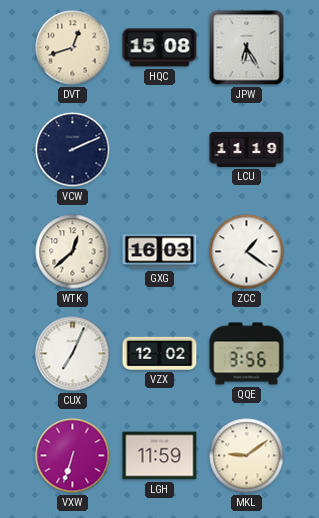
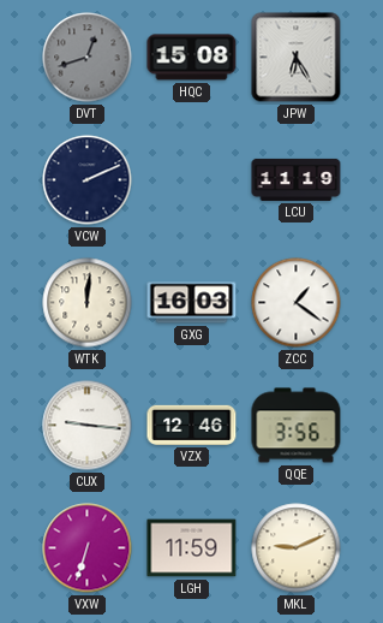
DVT dial: cream -> grey
WTK: 12:38 -> 12:01
CUX: 7:04 -> 9:16
VZX: 12:02 -> 12:46
MKL: 9:09 -> 9:11
